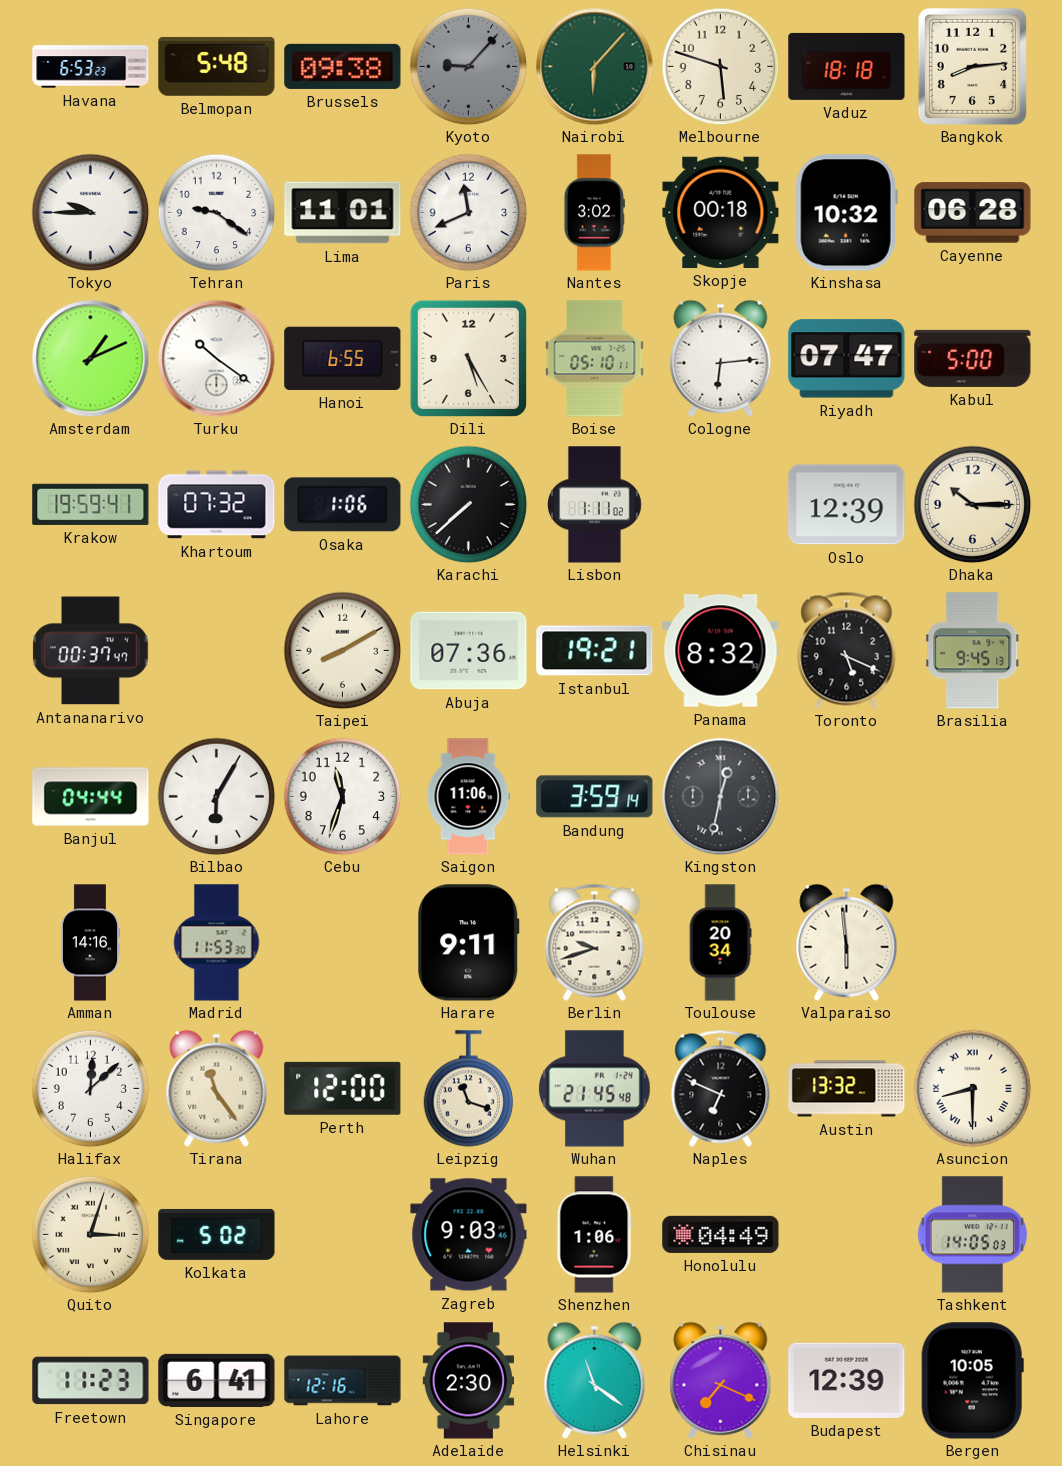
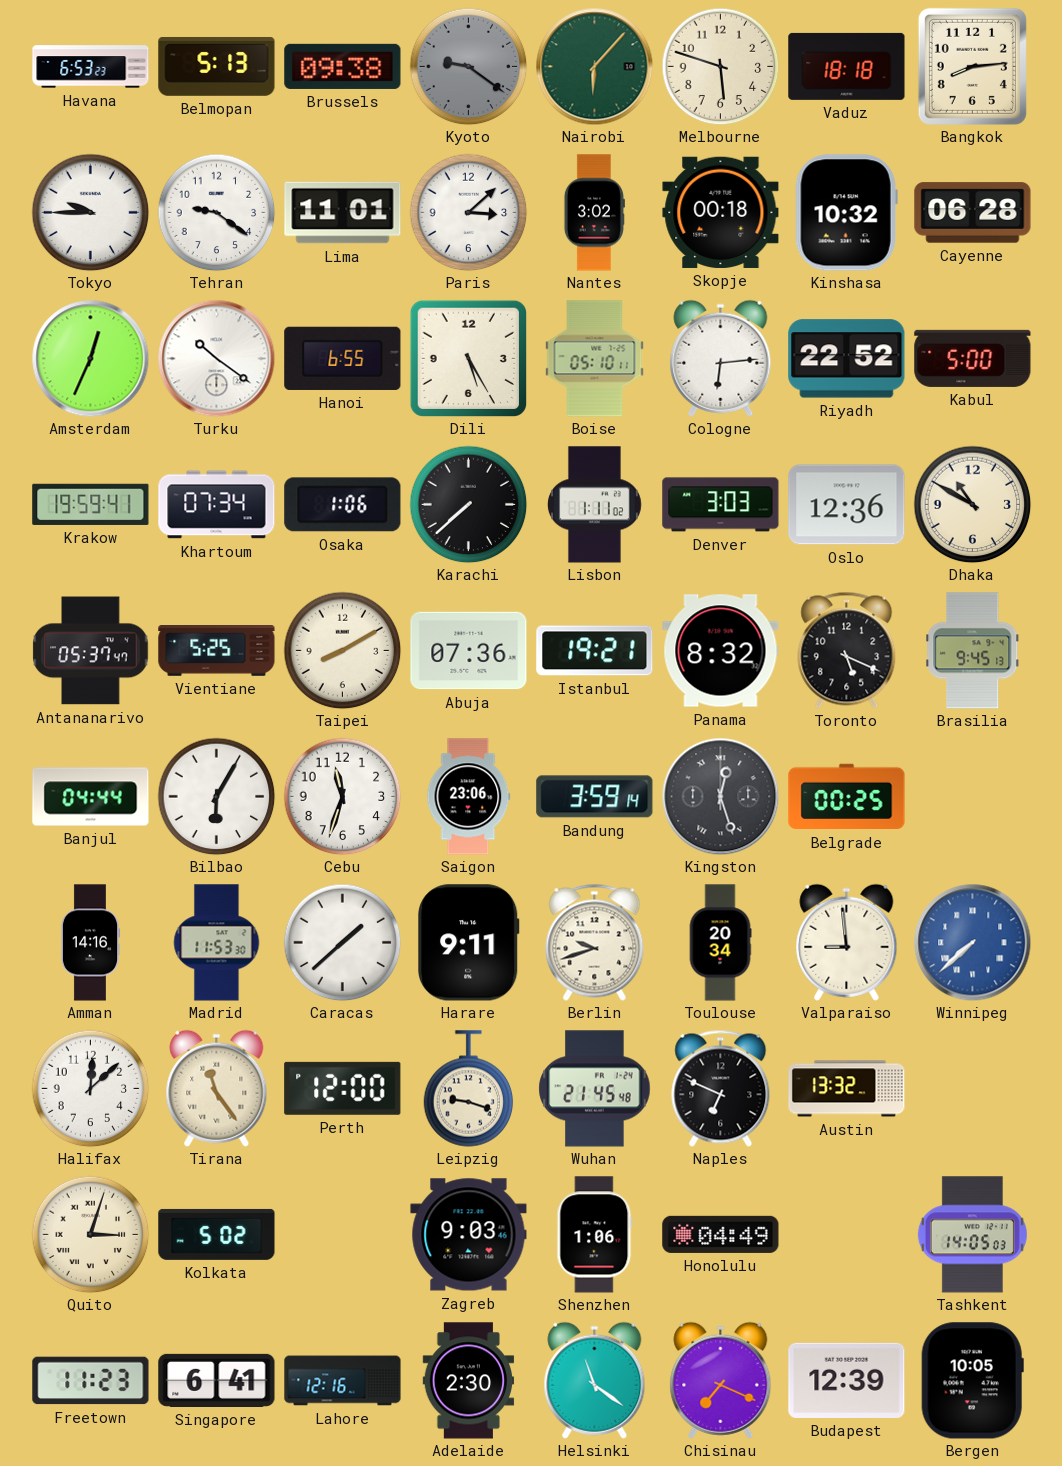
Belmopan: 5:48 -> 5:13
Kyoto: 9:07 -> 9:21
Paris: 11:41 -> 3:08
Amsterdam: 1:11 -> 12:34
Riyadh: 07:47 -> 22:52
Khartoum: 07:32 -> 07:34
Denver: none -> 3:03
Oslo: 12:39 -> 12:36
Dhaka: 10:15 -> 10:50
Antananarivo: 00:37 -> 05:37
Vientiane: none -> 5:25
Saigon: 11:06 -> 23:06
Kingston: 12:32 -> 12:27
Belgrade: none -> 00:25
Caracas: none -> 1:38
Valparaiso: 5:59 -> 8:59
Winnipeg: none -> 7:38
Leipzig: 11:18 -> 9:18
Asuncion: 8:30 -> none
